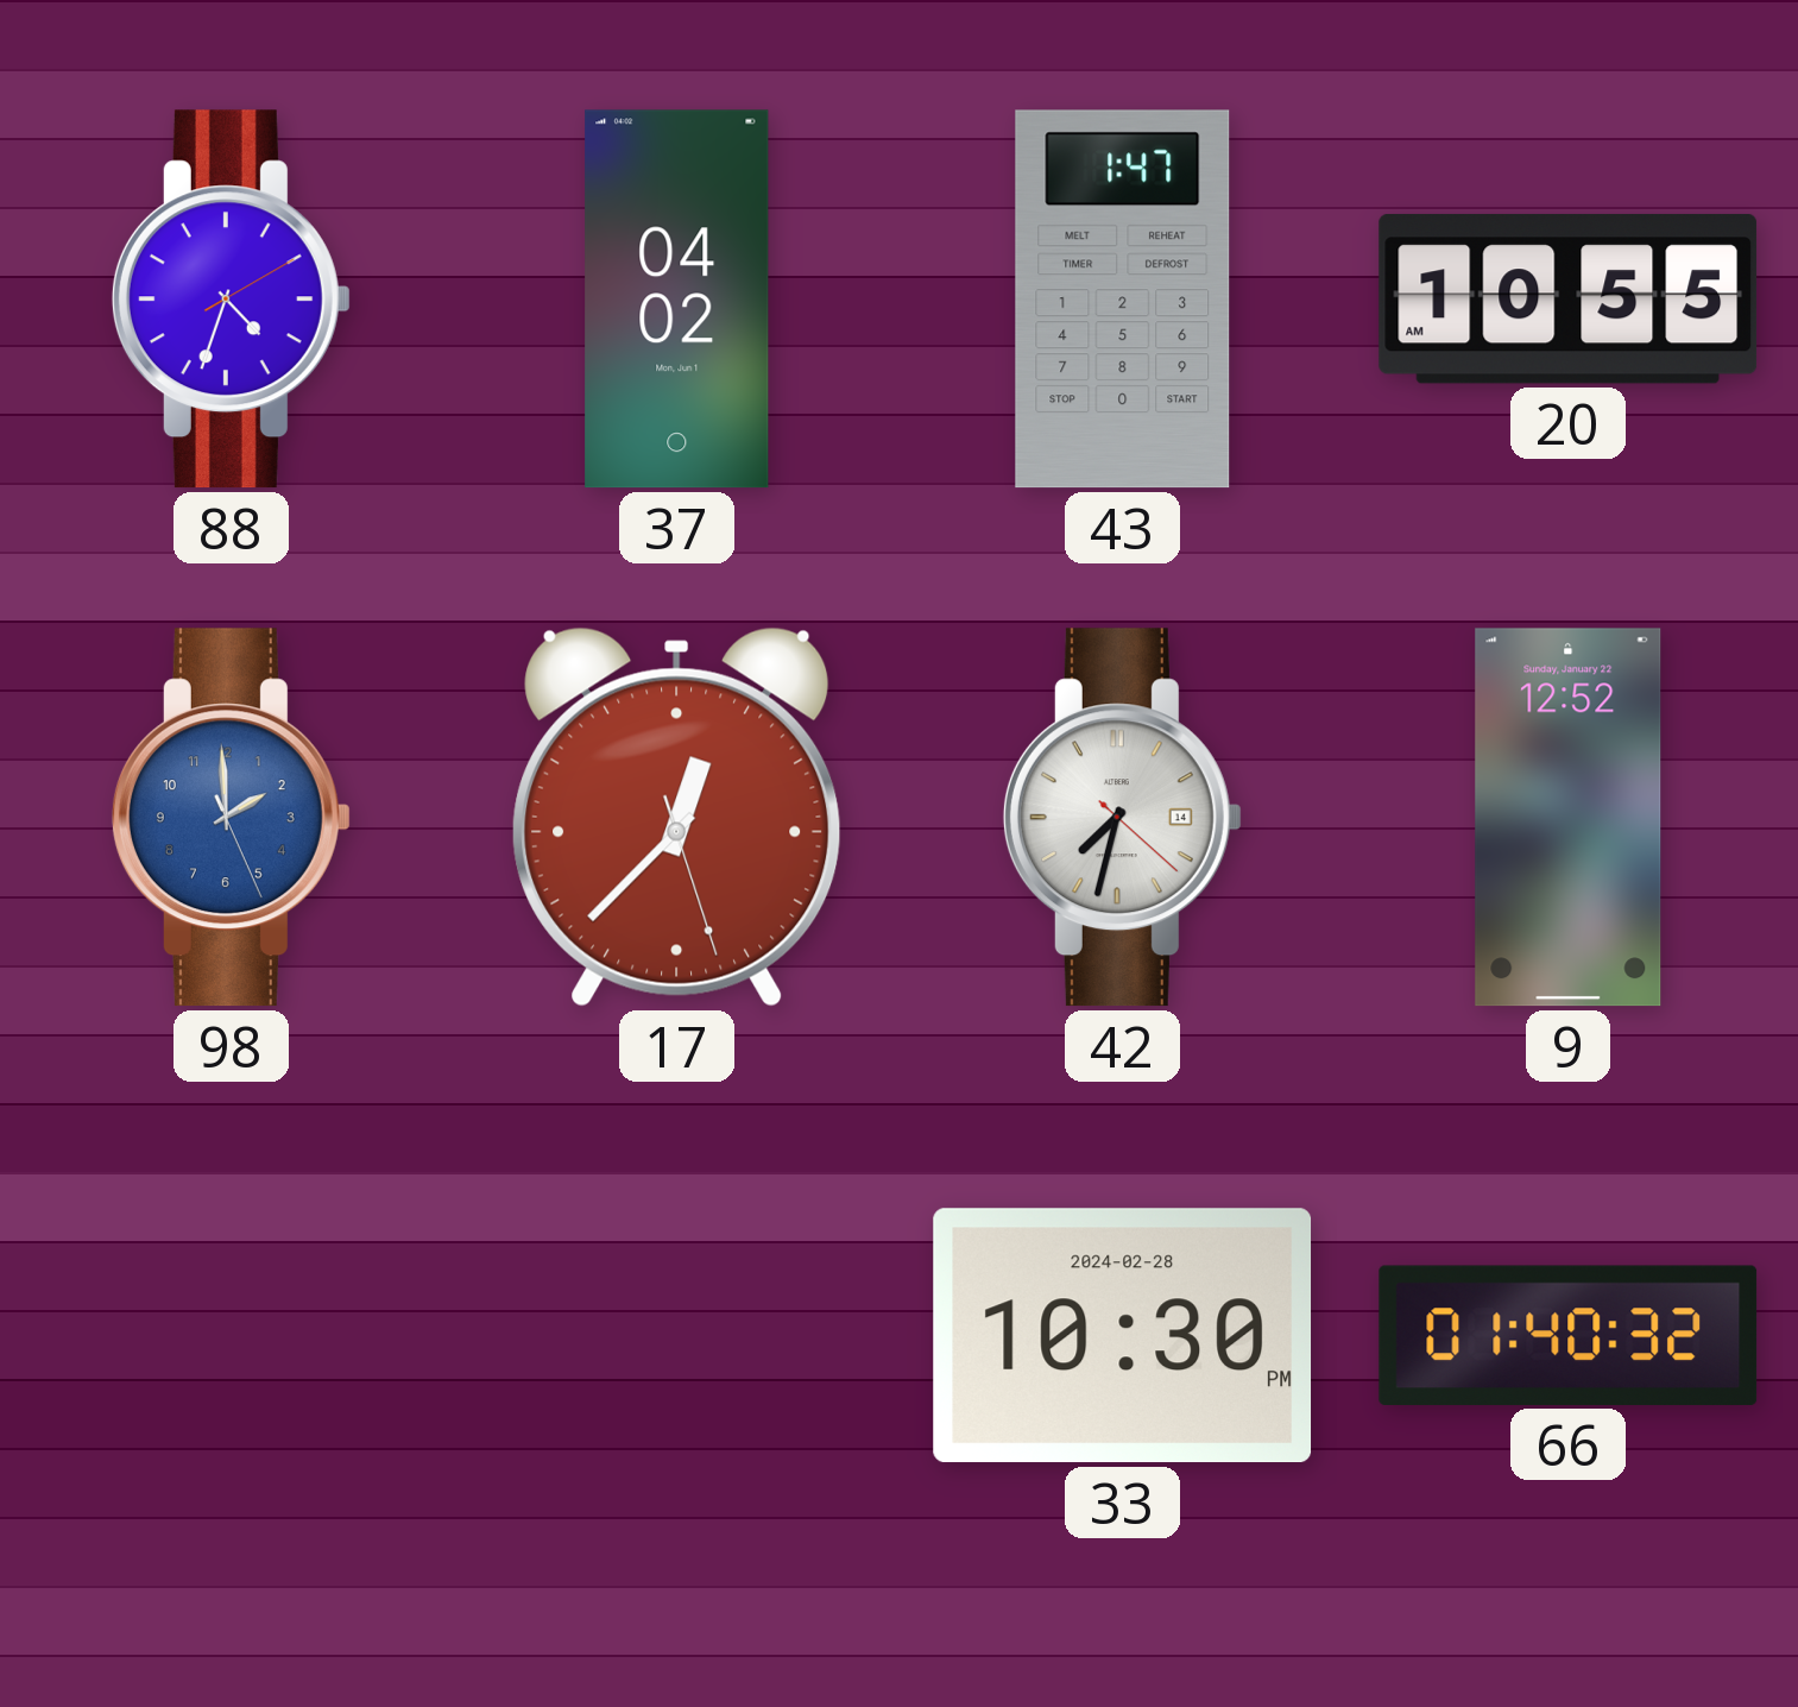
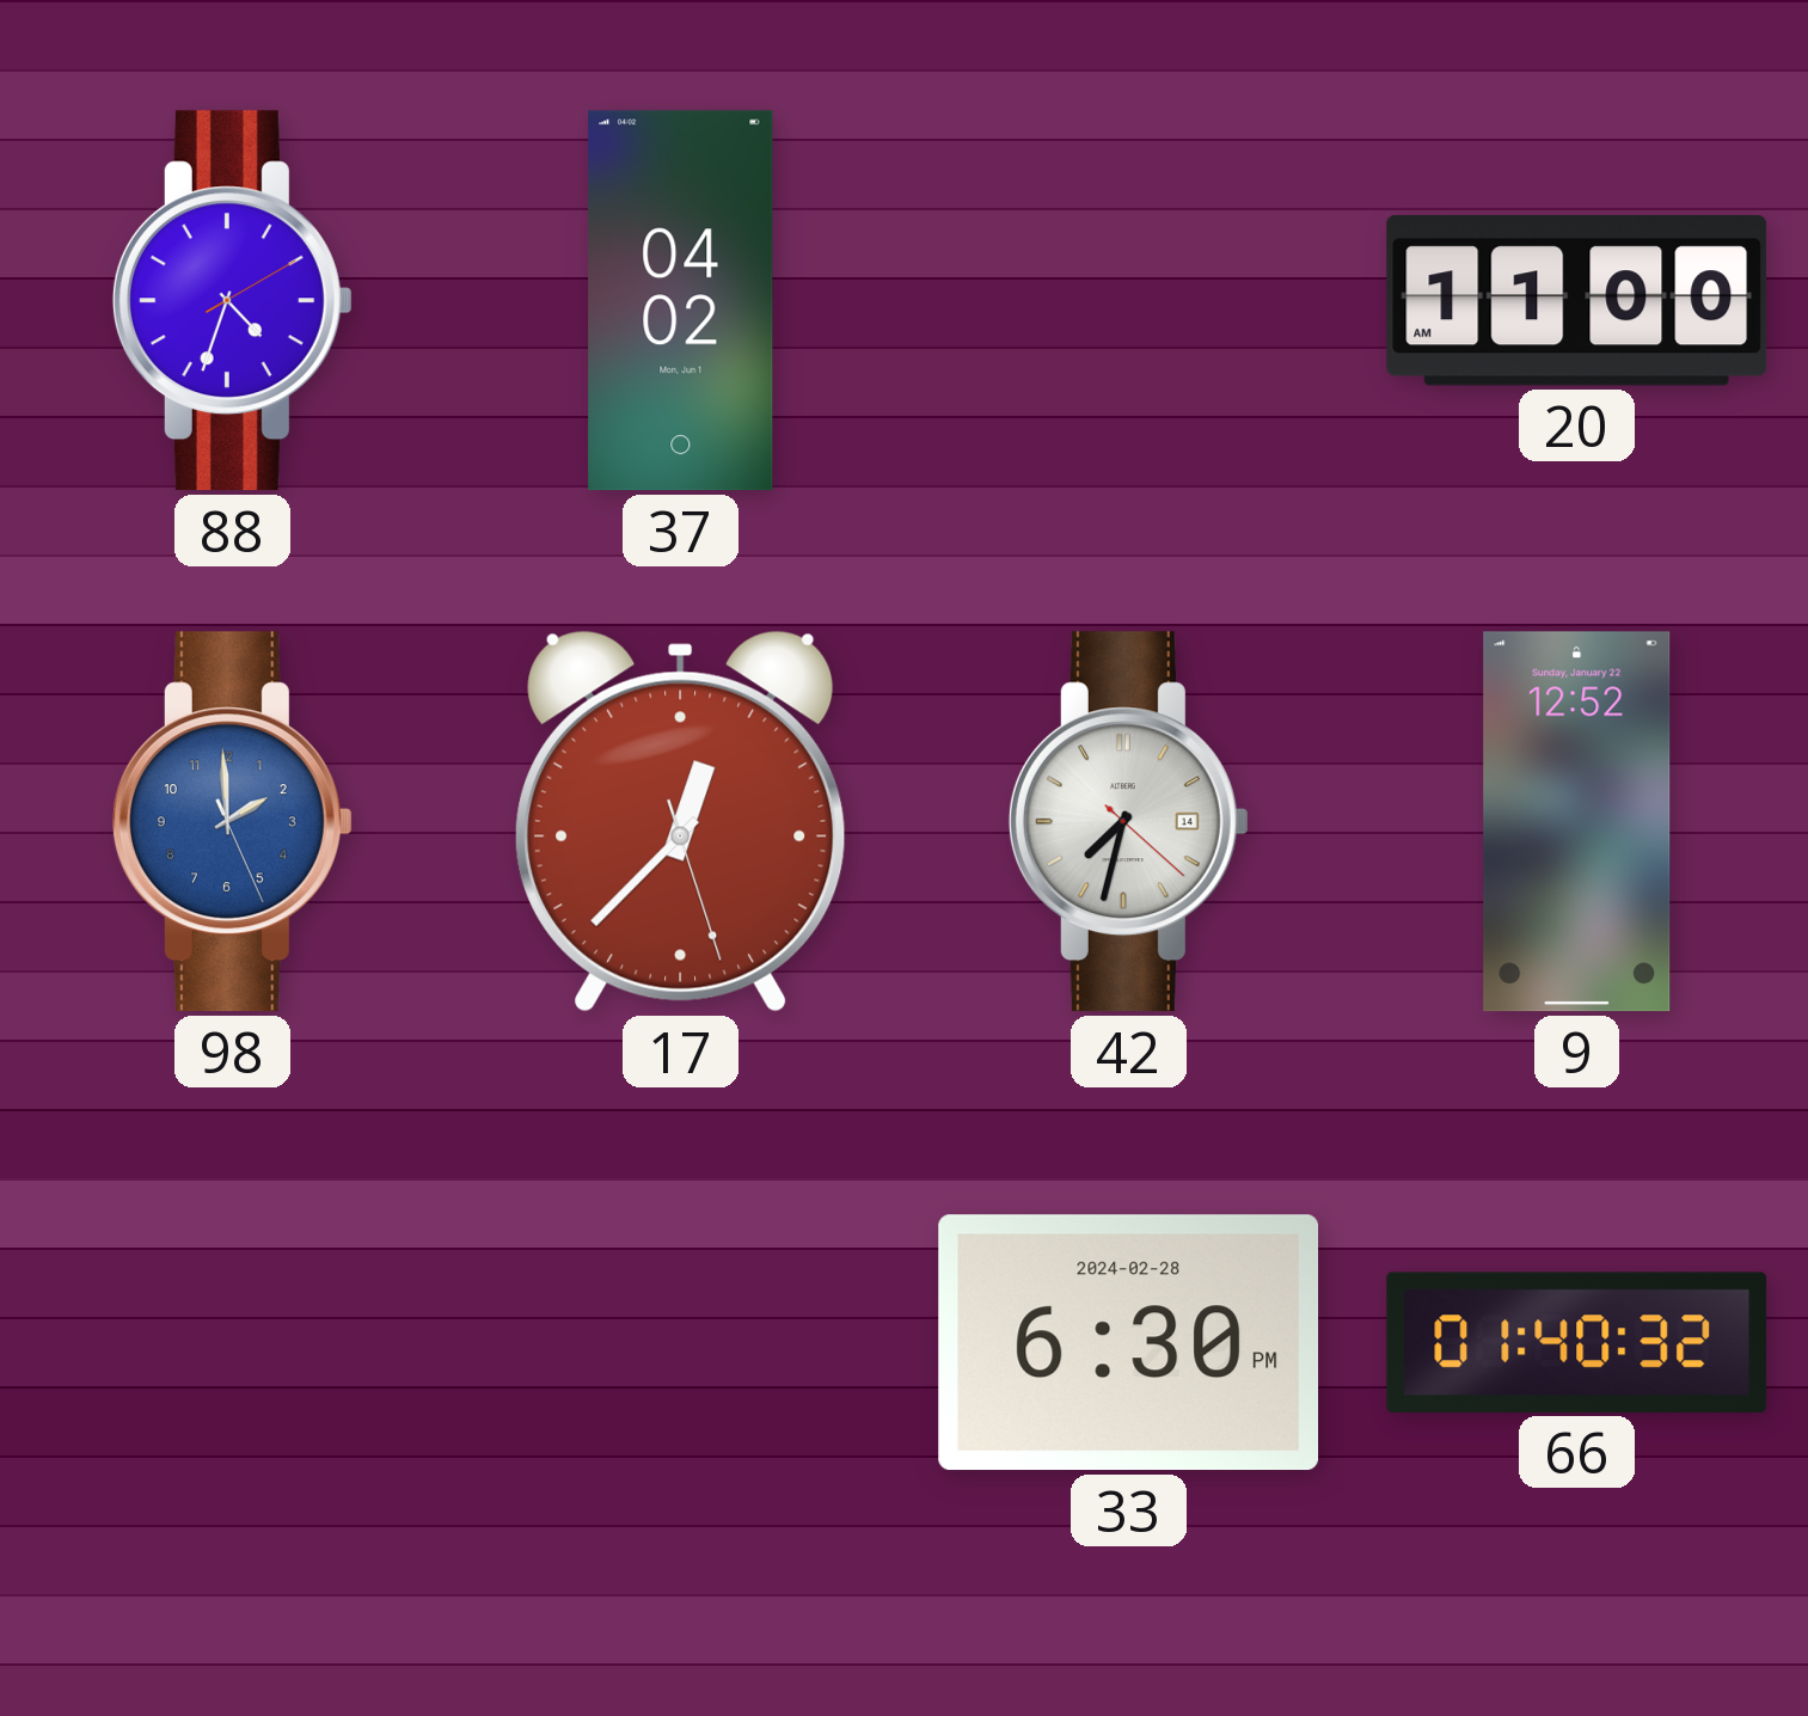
43: 1:47 -> none
20: 10:55 -> 11:00
33: 10:30 -> 6:30
